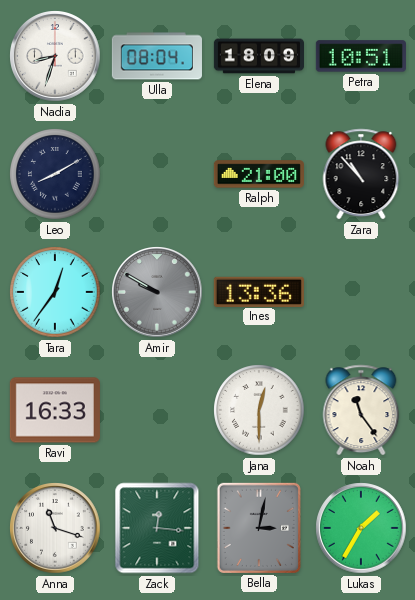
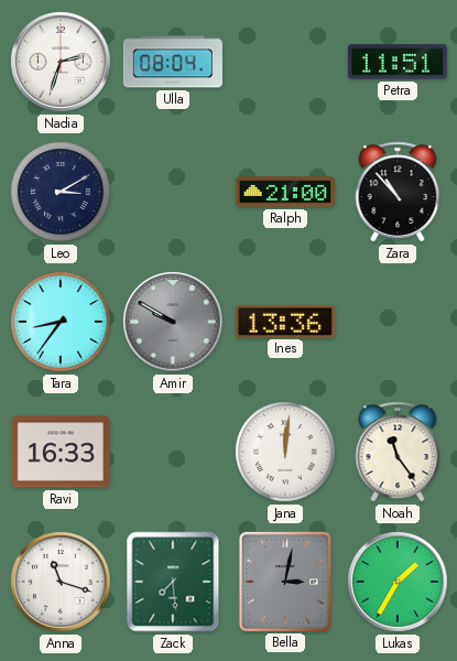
Nadia: 8:33 -> 2:33
Elena: 18:09 -> none
Petra: 10:51 -> 11:51
Leo: 8:10 -> 3:10
Tara: 12:36 -> 8:36
Jana: 12:30 -> 12:01
Zack: 12:16 -> 7:29
